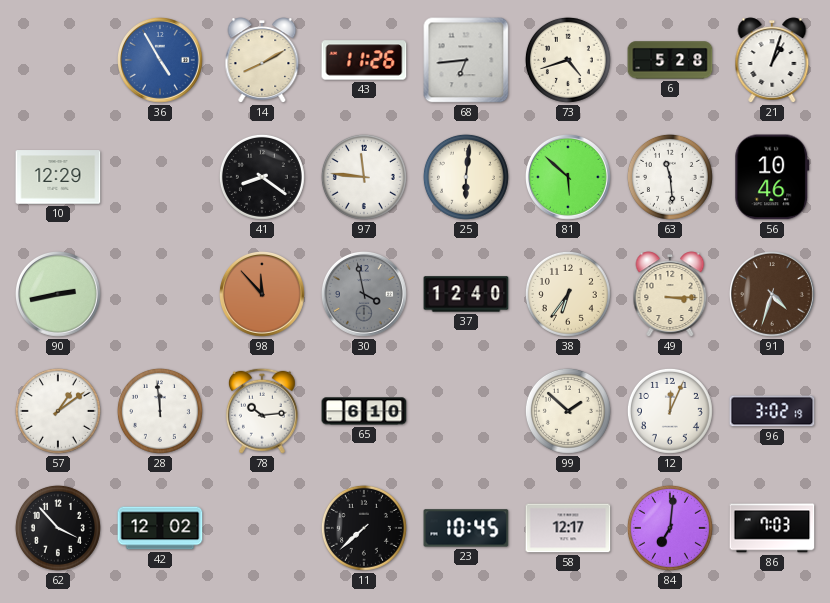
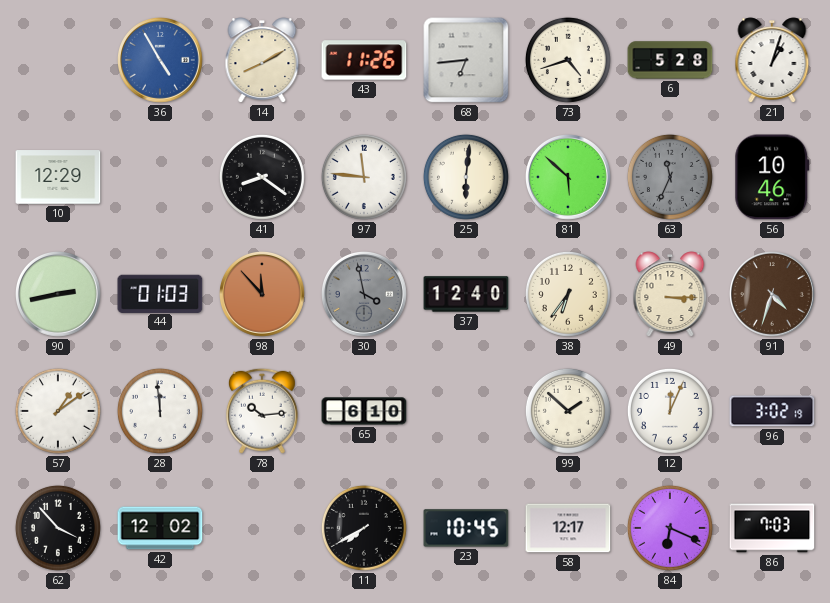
63: 11:29 -> 11:34
63 dial: white -> grey
44: none -> 01:03
11: 7:38 -> 7:40
84: 7:01 -> 6:19
